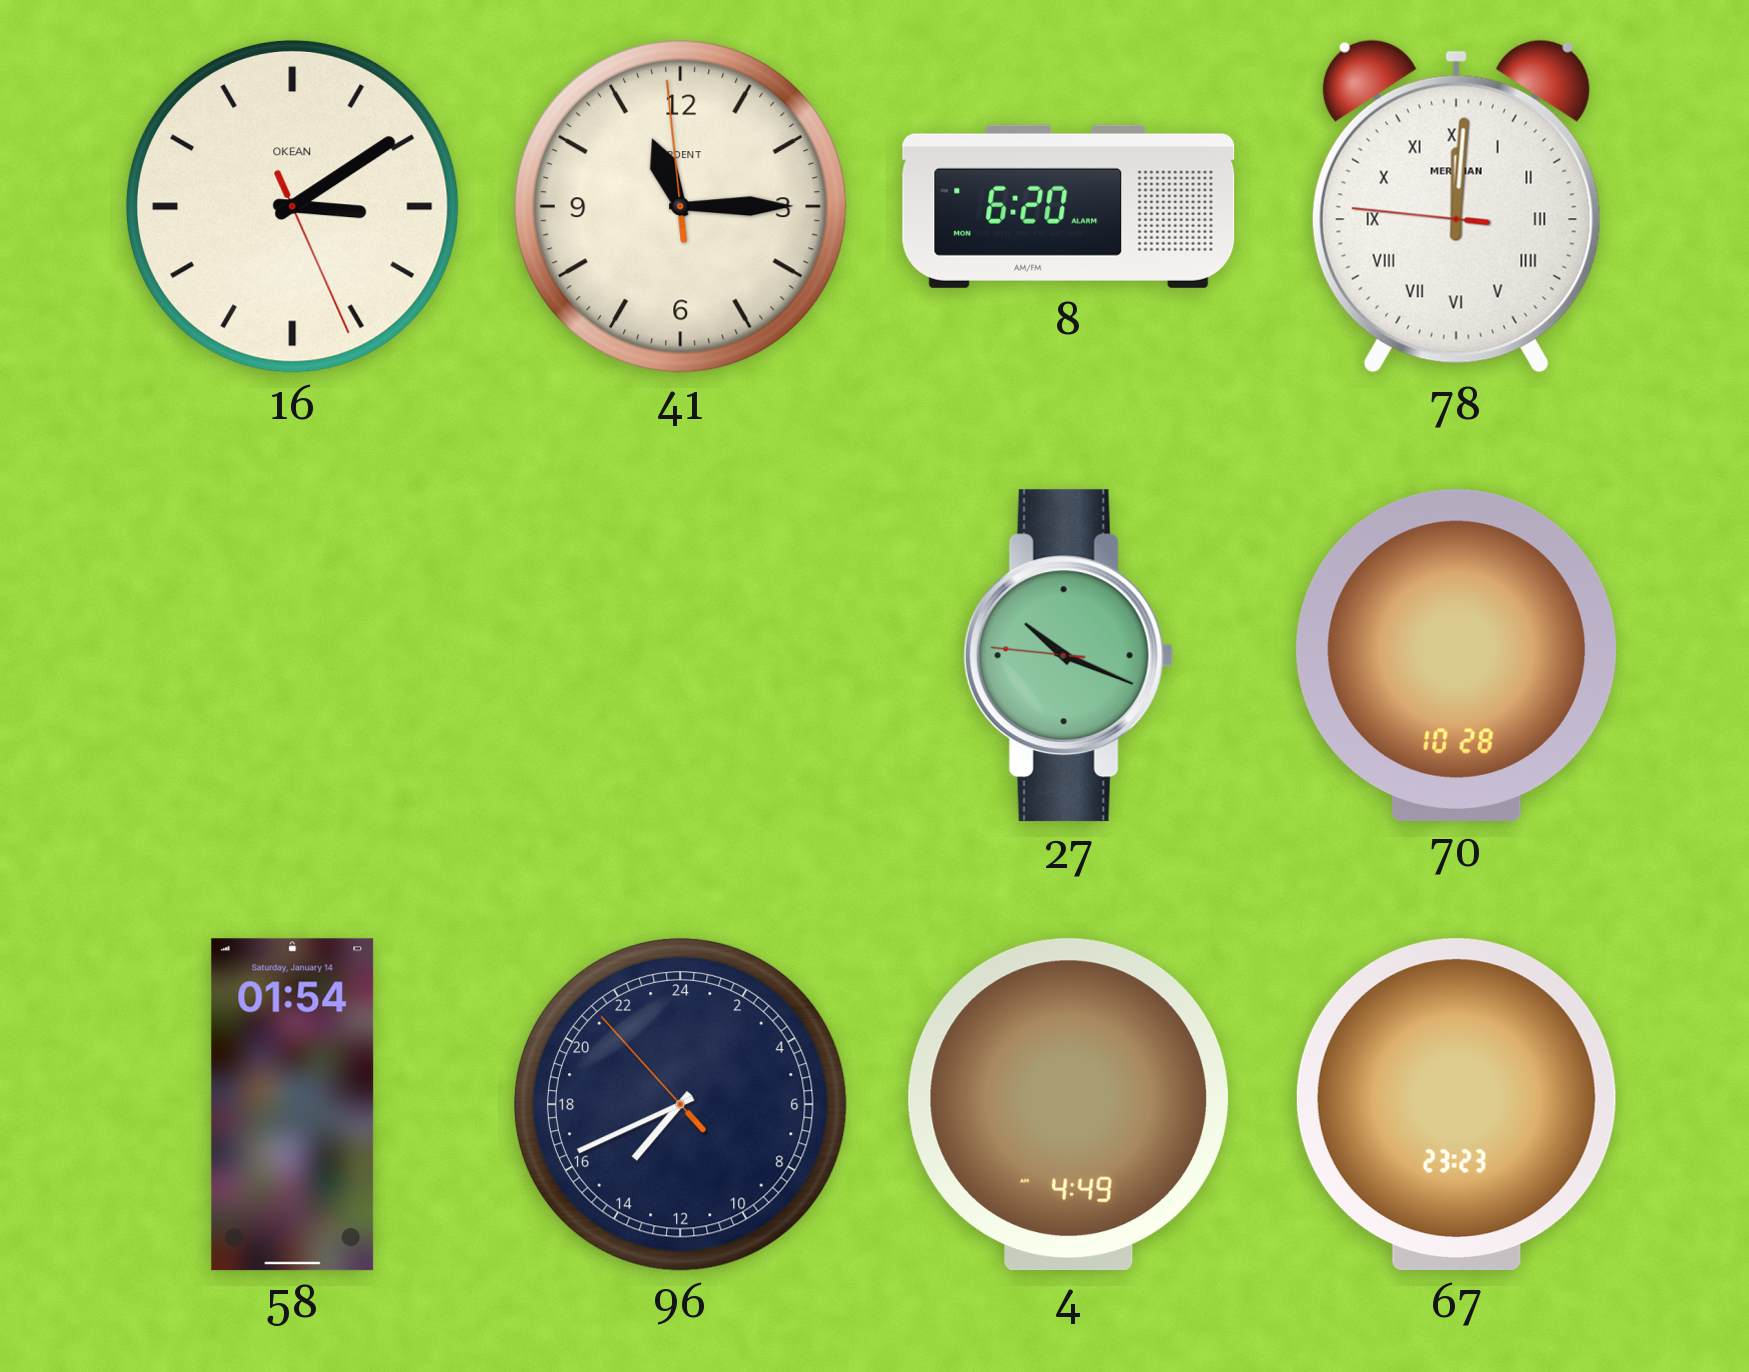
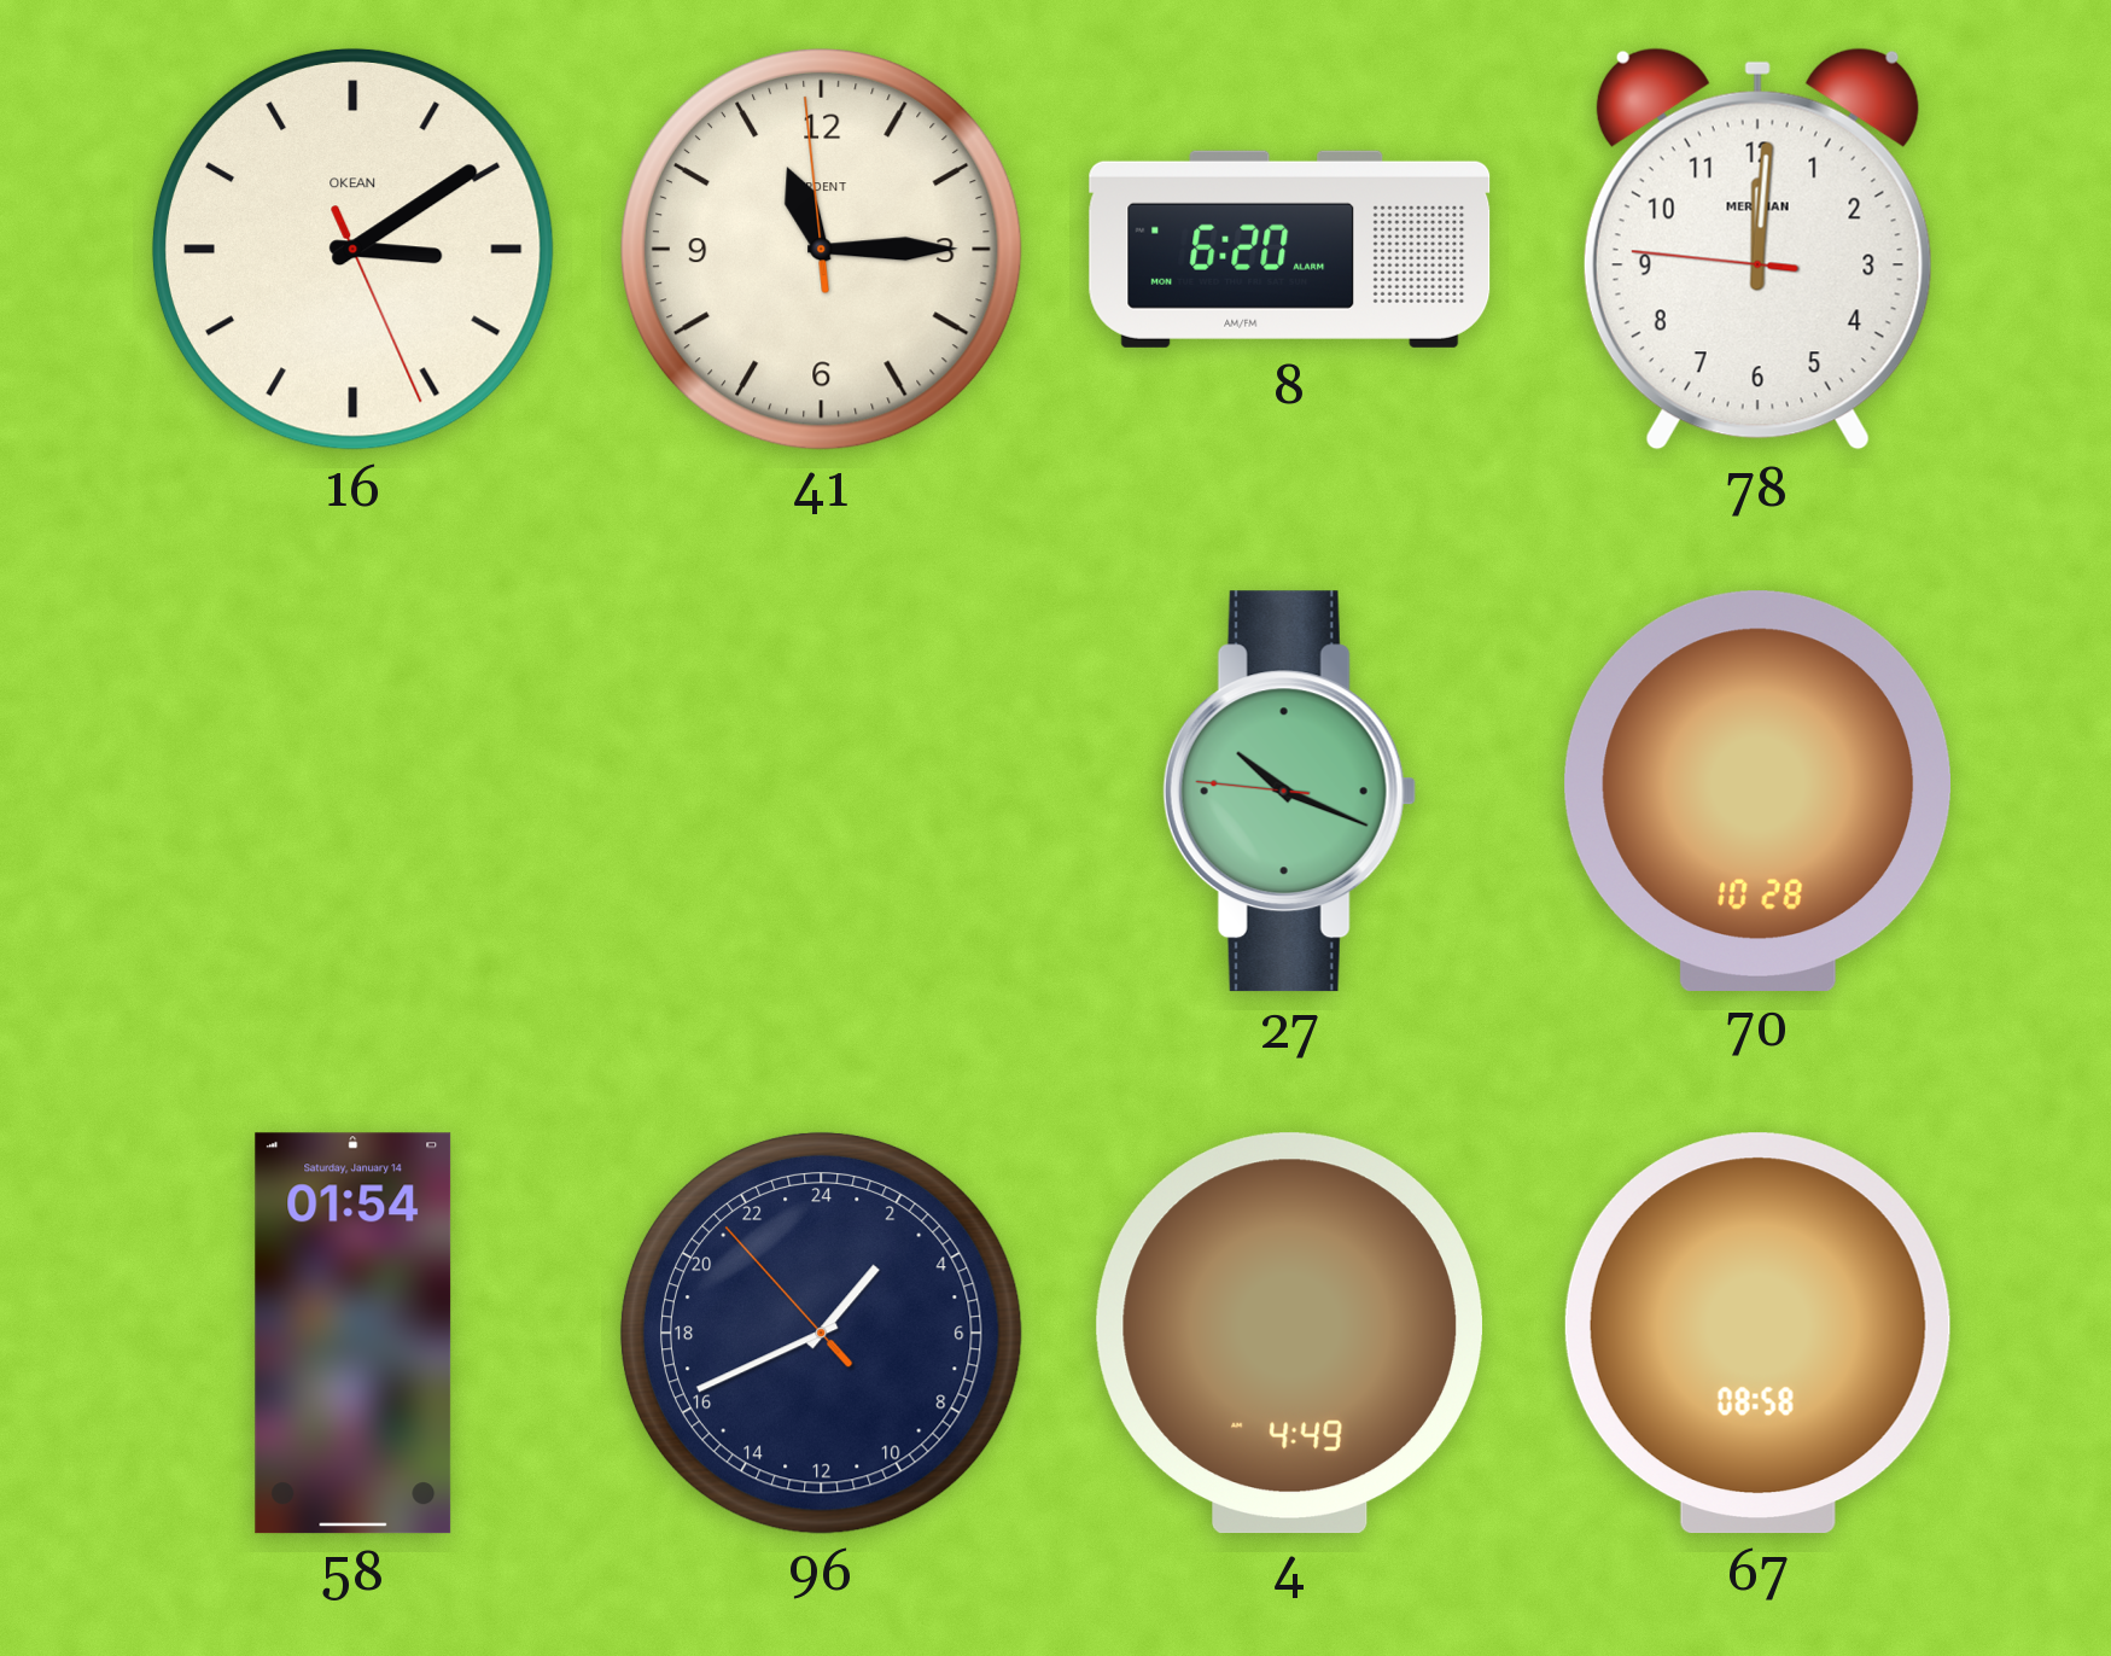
78 numerals: Roman -> Arabic
96: 14:40 -> 2:40
67: 23:23 -> 08:58
